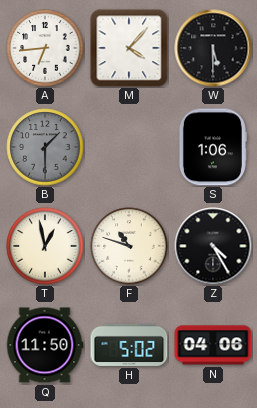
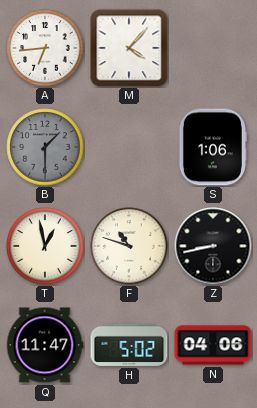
W: 5:30 -> none
Z: 4:25 -> 8:43
Q: 11:50 -> 11:47
